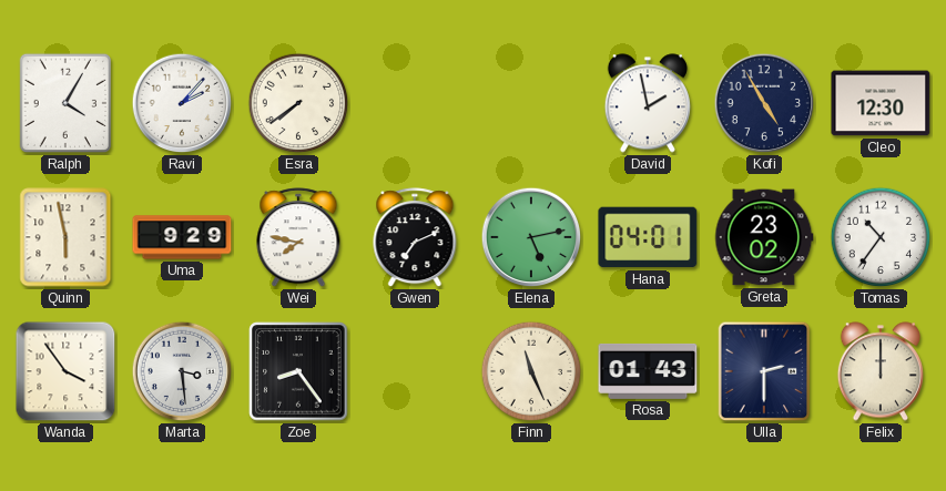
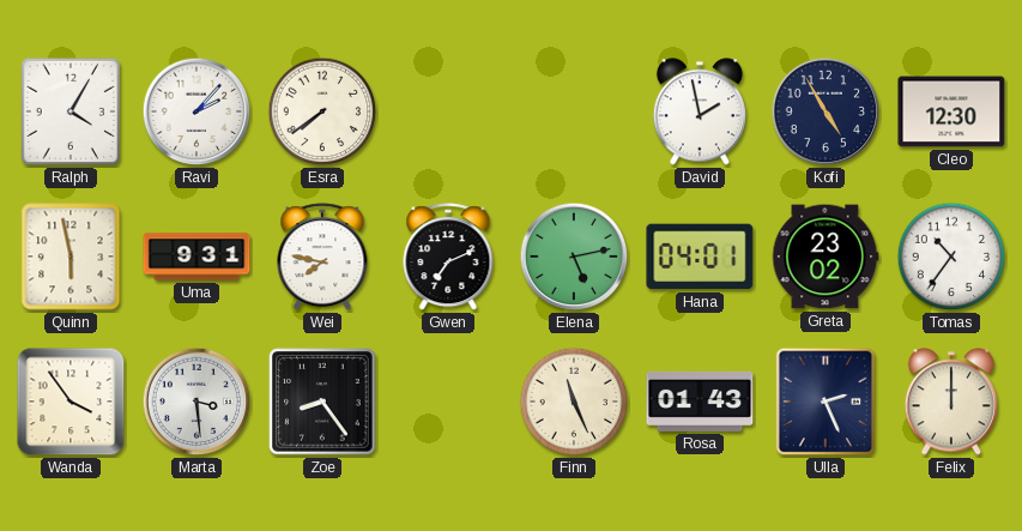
Uma: 9:29 -> 9:31
Ulla: 2:30 -> 2:26
